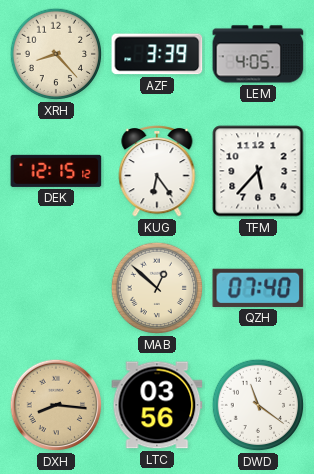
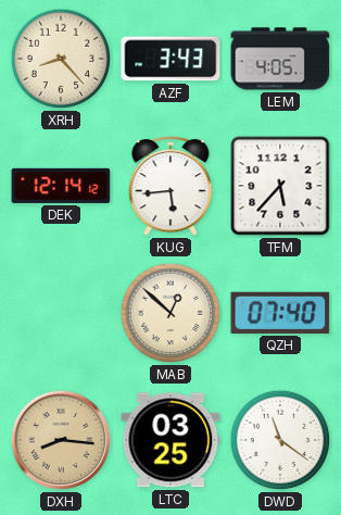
AZF: 3:39 -> 3:43
DEK: 12:15 -> 12:14
KUG: 6:24 -> 5:44
LTC: 03:56 -> 03:25
